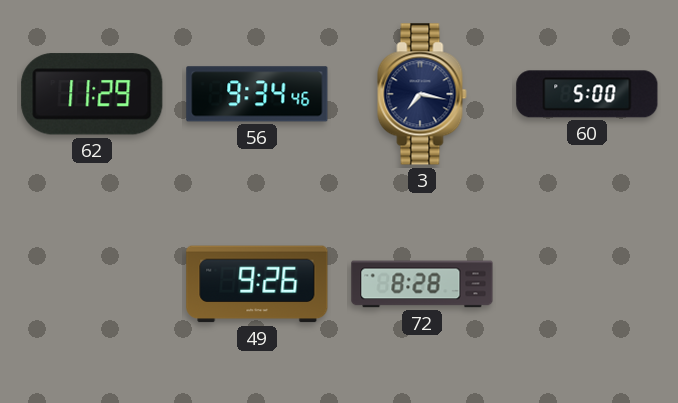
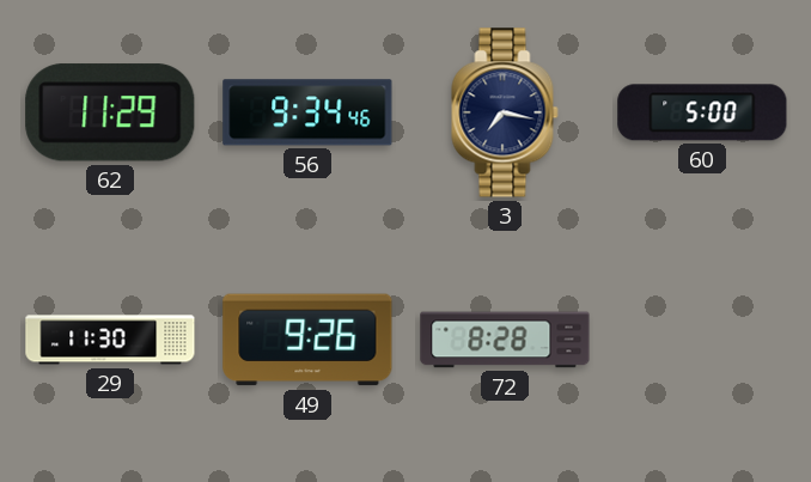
29: none -> 11:30
